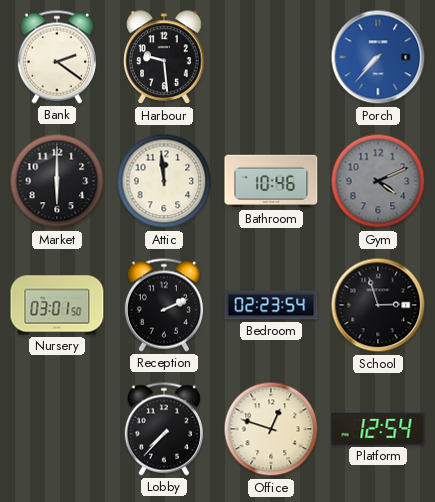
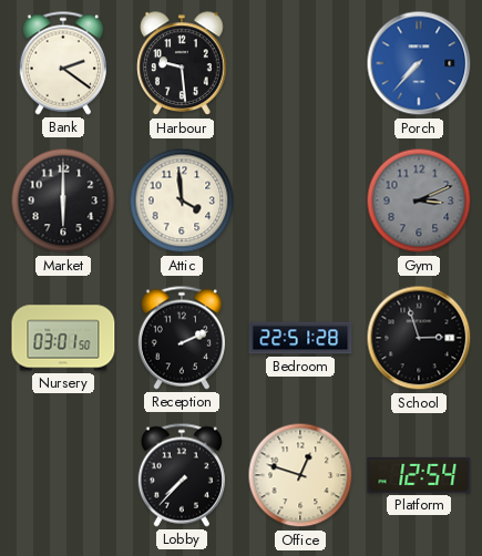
Attic: 11:59 -> 3:59
Bathroom: 10:46 -> none
Gym: 4:11 -> 3:11
Bedroom: 02:23 -> 22:51
